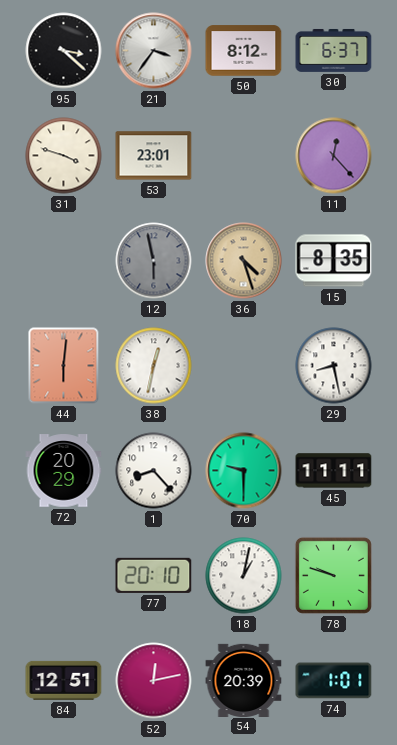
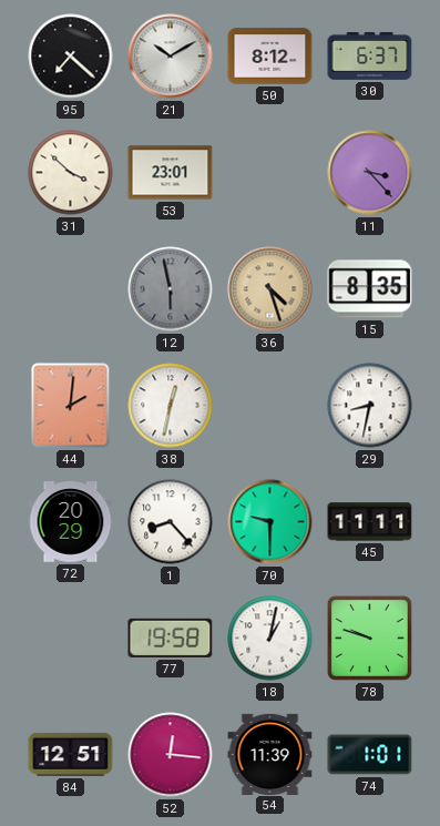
95: 3:22 -> 7:22
21: 3:36 -> 10:10
31: 3:48 -> 3:52
11: 12:23 -> 3:23
44: 6:01 -> 2:01
29: 8:28 -> 8:32
77: 20:10 -> 19:58
52: 12:13 -> 12:16
54: 20:39 -> 11:39
